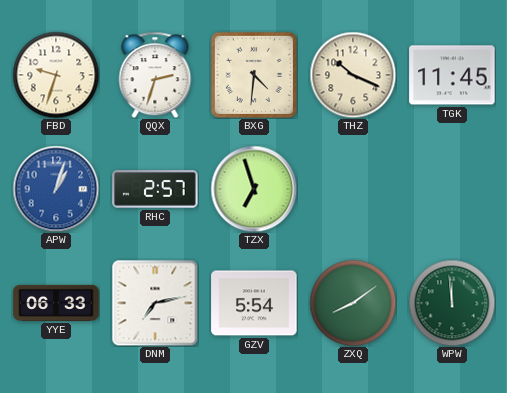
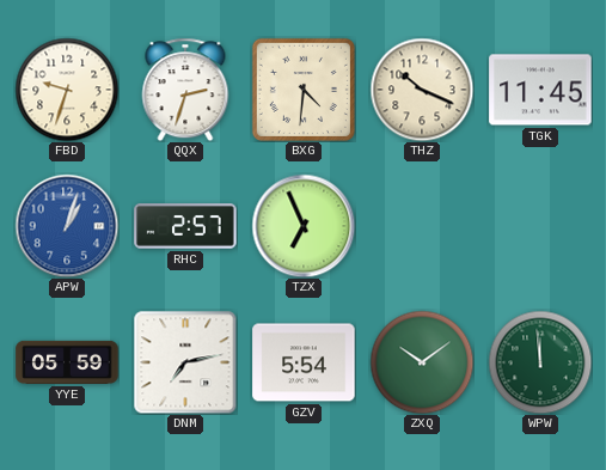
TZX: 6:57 -> 6:56
YYE: 06:33 -> 05:59
ZXQ: 8:09 -> 10:09
